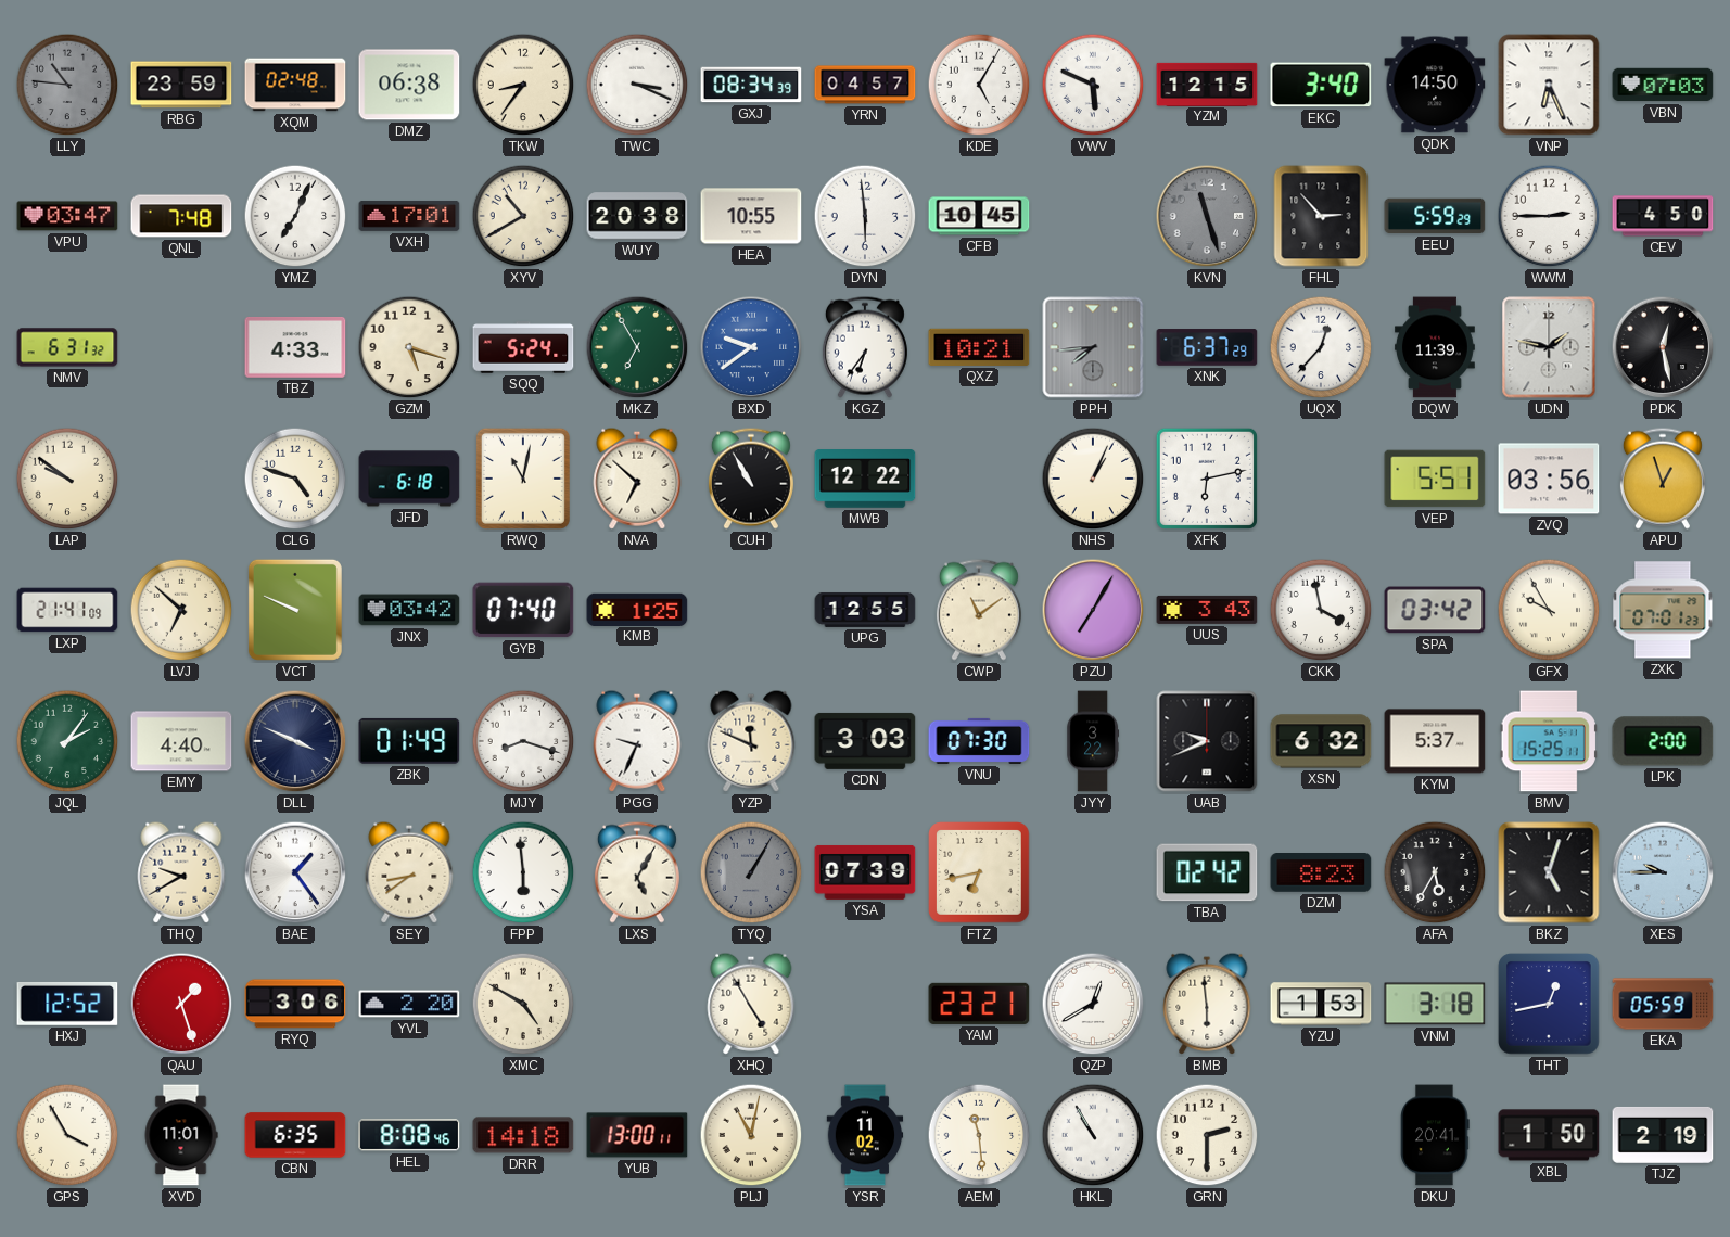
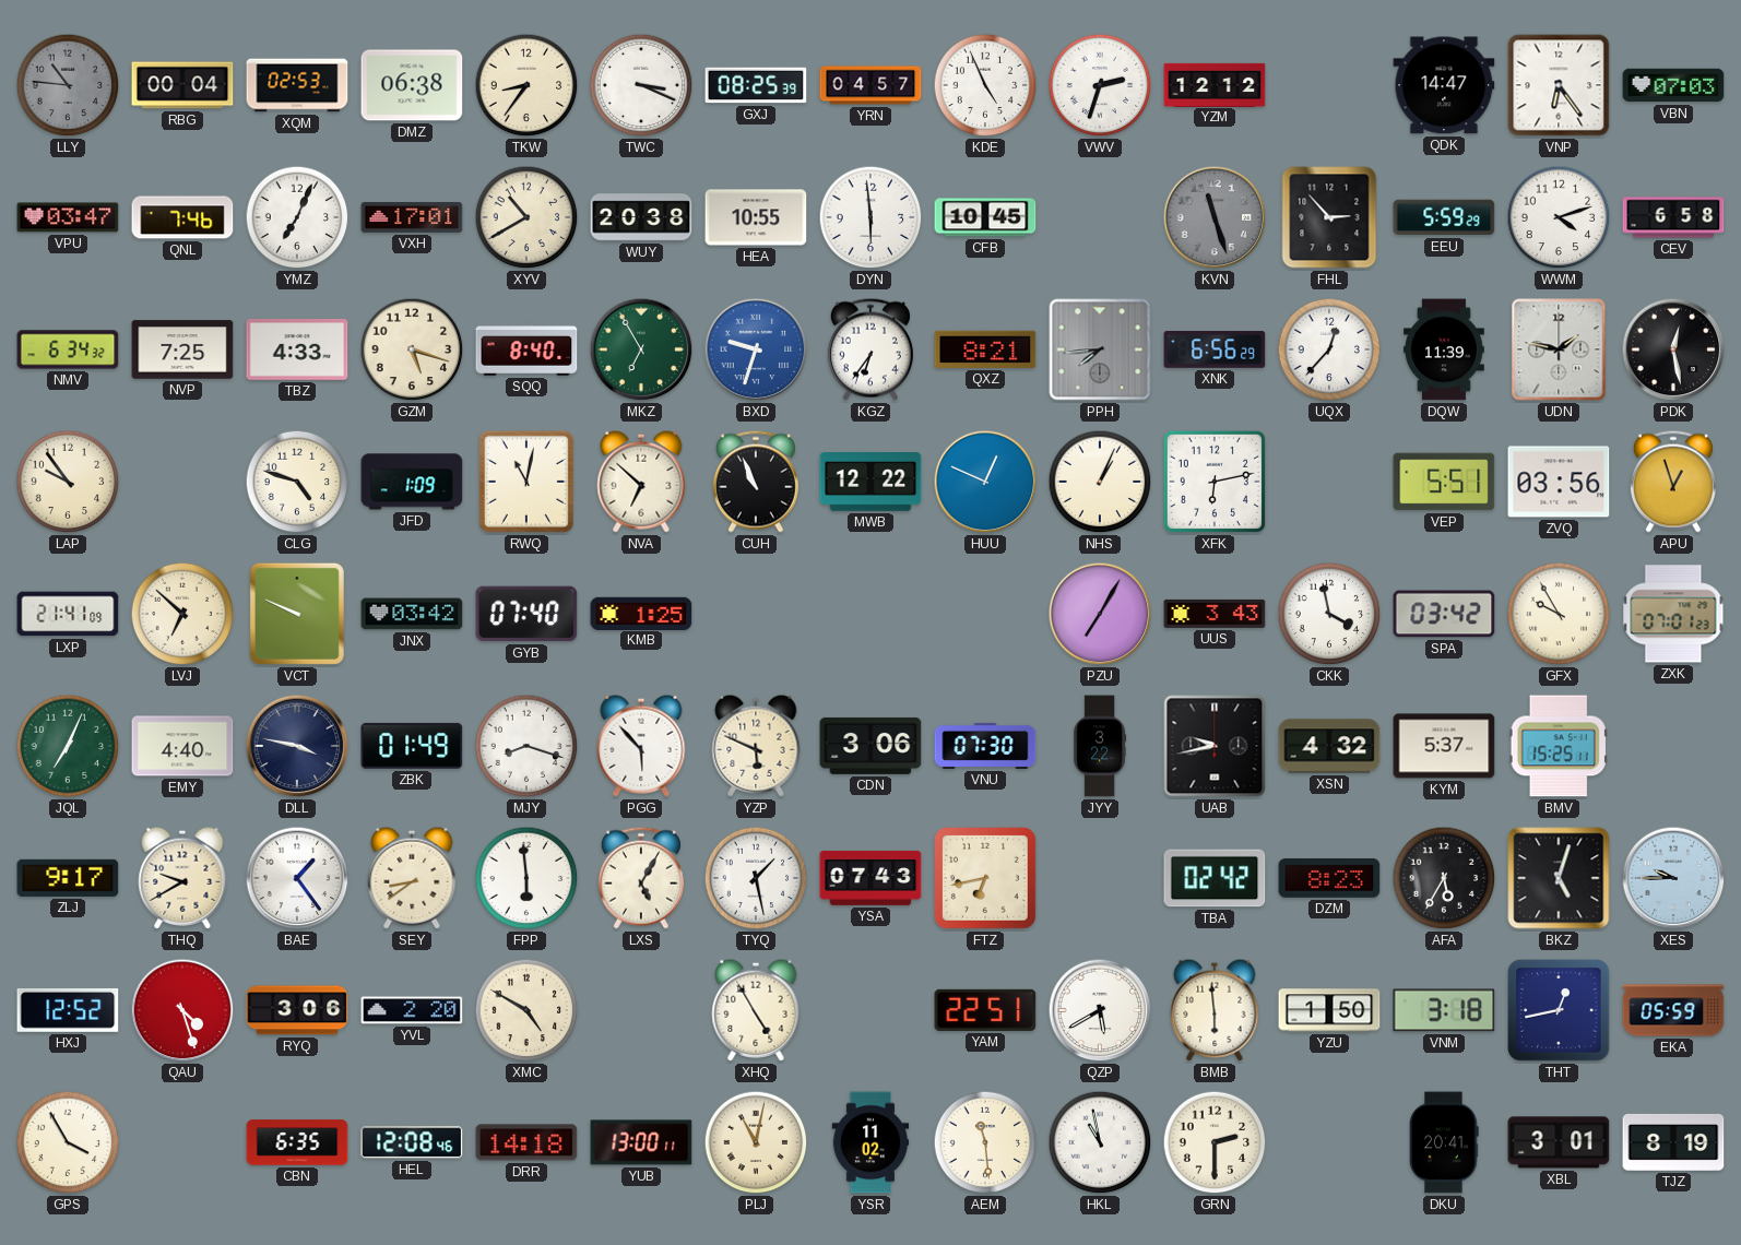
RBG: 23:59 -> 00:04
XQM: 02:48 -> 02:53
GXJ: 08:34 -> 08:25
KDE: 5:05 -> 4:56
VWV: 5:49 -> 2:33
YZM: 12:15 -> 12:12
EKC: 3:40 -> none
QDK: 14:50 -> 14:47
VNP: 6:26 -> 6:24
QNL: 7:48 -> 7:46
WWM: 2:45 -> 4:12
CEV: 4:50 -> 6:58
NMV: 6:31 -> 6:34
NVP: none -> 7:25
SQQ: 5:24 -> 8:40
BXD: 9:39 -> 9:33
QXZ: 10:21 -> 8:21
XNK: 6:37 -> 6:56
LAP: 9:51 -> 9:54
JFD: 6:18 -> 1:09
CUH: 10:55 -> 10:56
HUU: none -> 12:49
UPG: 12:55 -> none
CWP: 11:09 -> none
JQL: 2:06 -> 7:04
DLL: 3:49 -> 3:47
PGG: 9:34 -> 5:53
YZP: 11:49 -> 5:49
CDN: 3:03 -> 3:06
UAB: 9:41 -> 9:43
XSN: 6:32 -> 4:32
LPK: 2:00 -> none
ZLJ: none -> 9:17
TYQ: 1:05 -> 1:28
TYQ dial: grey -> white
YSA: 07:39 -> 07:43
QAU: 1:27 -> 4:27
YAM: 23:21 -> 22:51
QZP: 12:40 -> 5:40
YZU: 1:53 -> 1:50
XVD: 11:01 -> none
HEL: 8:08 -> 12:08
HKL: 10:55 -> 10:58
XBL: 1:50 -> 3:01
TJZ: 2:19 -> 8:19
